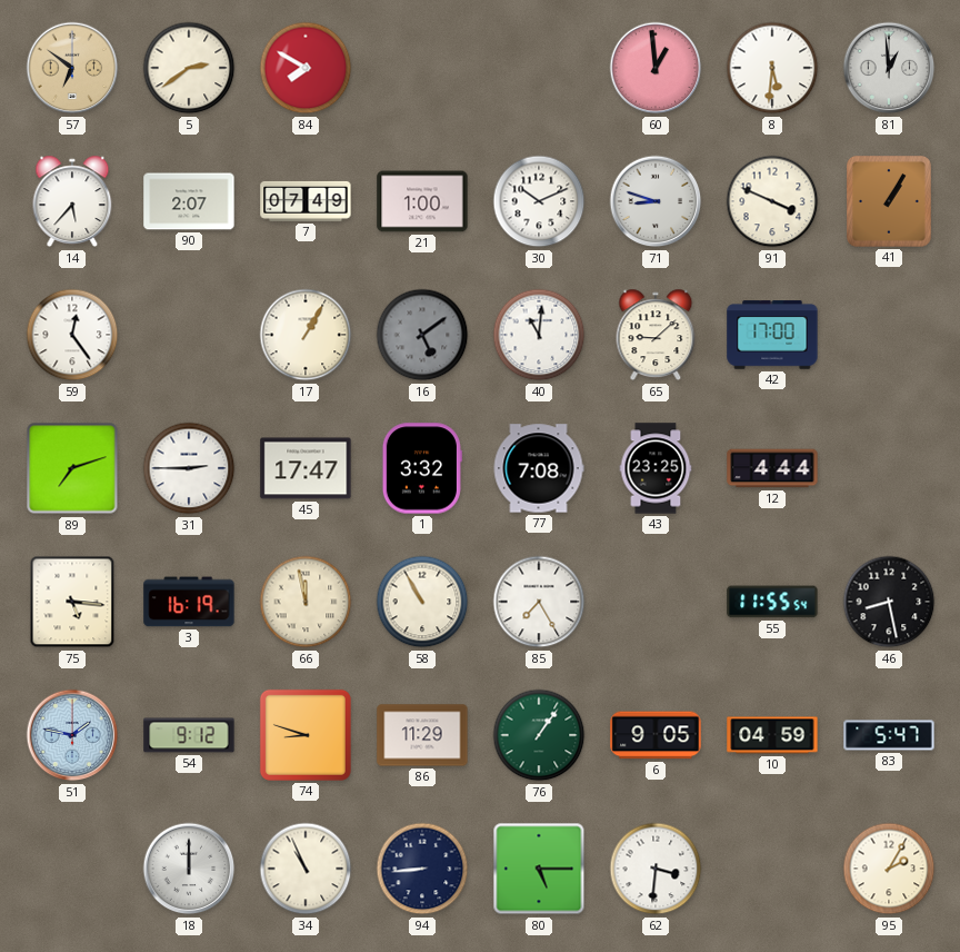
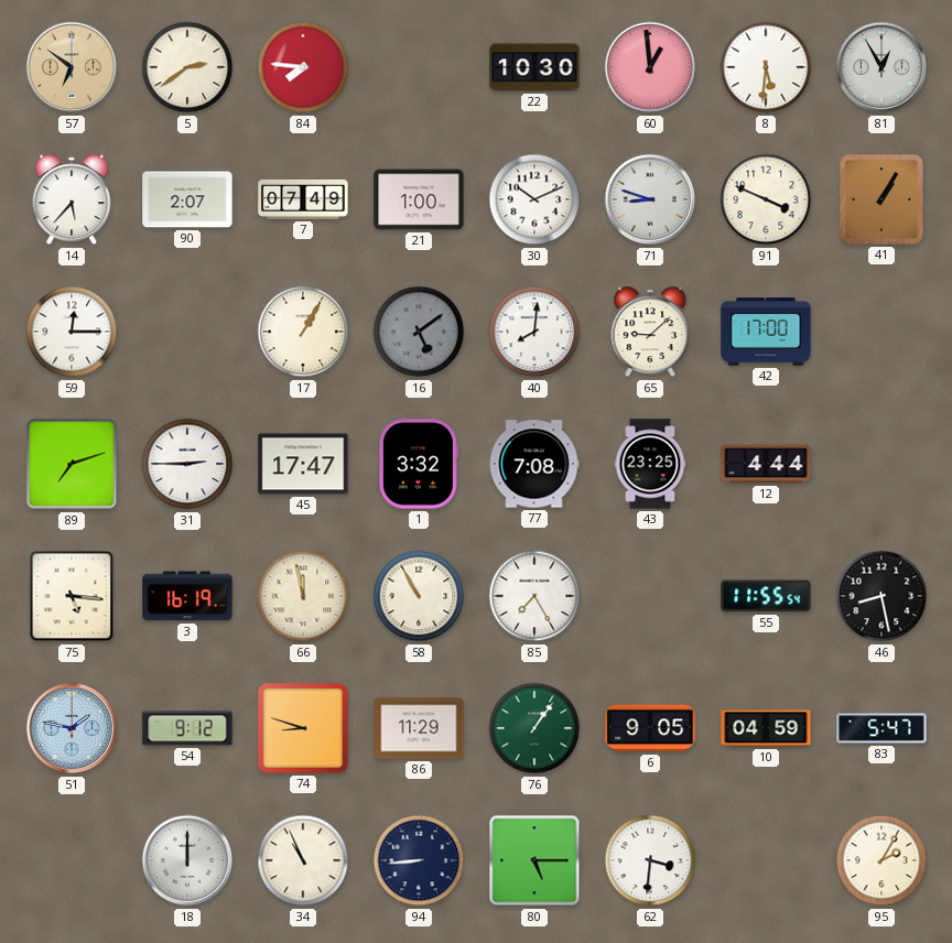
84: 7:50 -> 7:46
22: none -> 10:30
81: 12:59 -> 12:55
59: 12:24 -> 12:15
40: 11:01 -> 8:01
